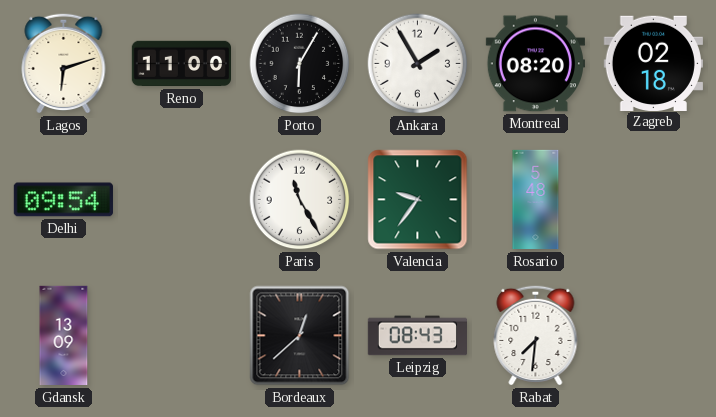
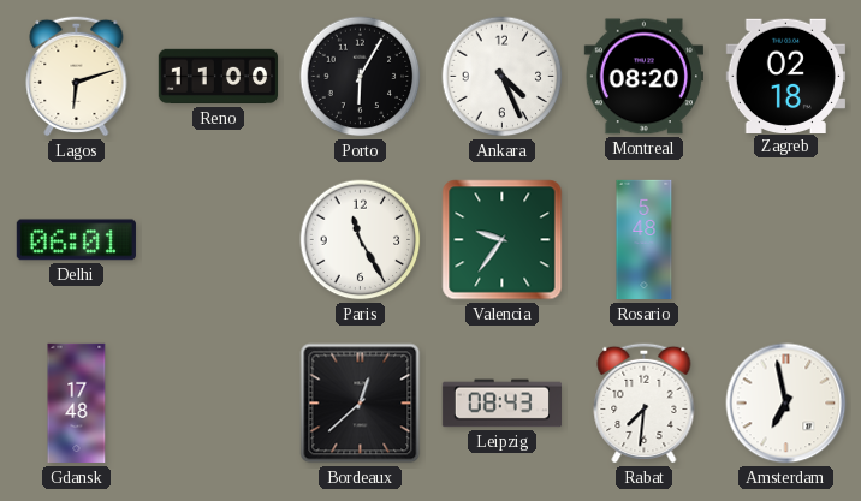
Ankara: 1:55 -> 4:26
Delhi: 09:54 -> 06:01
Gdansk: 13:09 -> 17:48
Amsterdam: none -> 6:58
